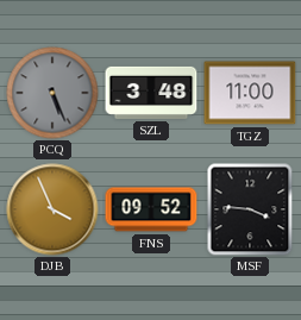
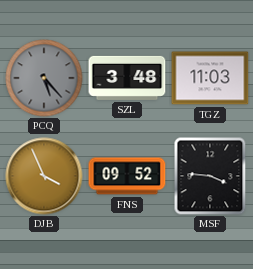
PCQ: 5:26 -> 5:23
TGZ: 11:00 -> 11:03
